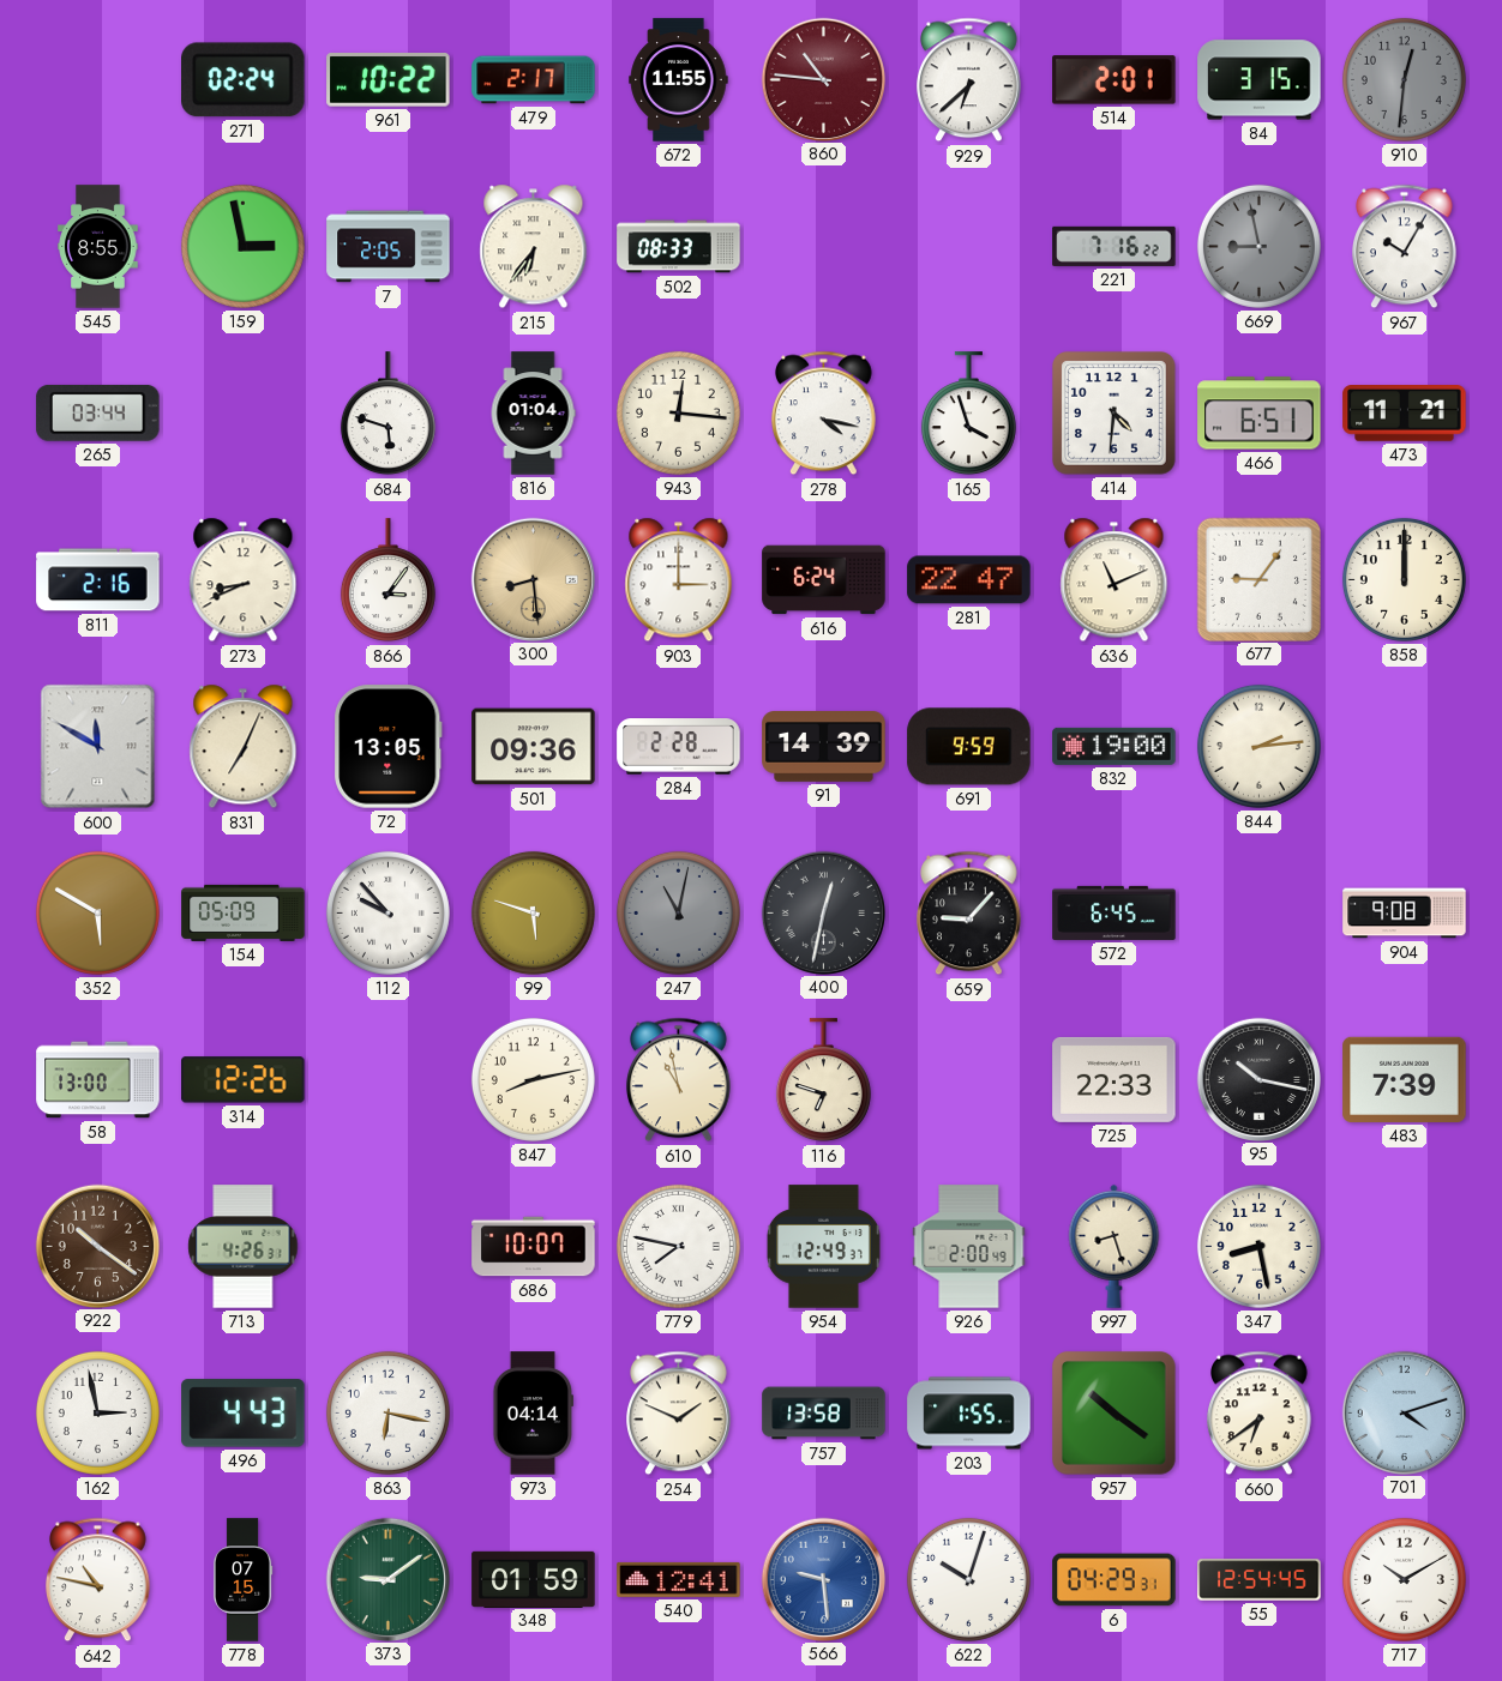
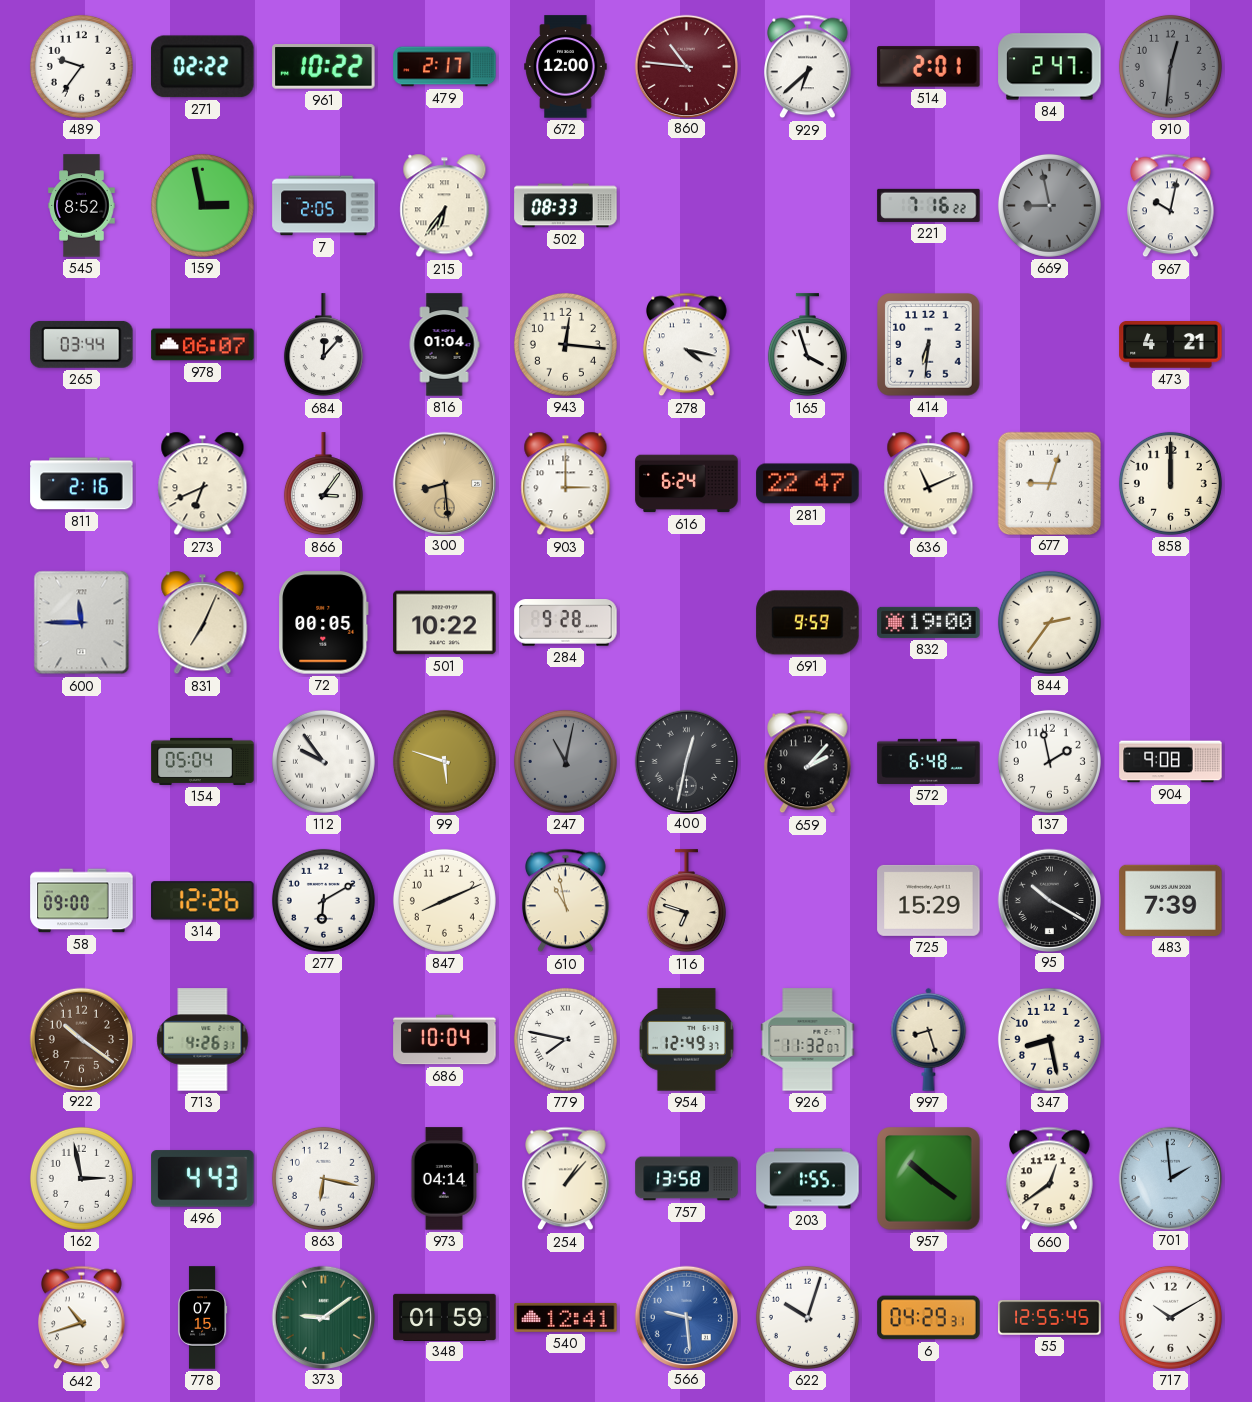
489: none -> 9:36
271: 02:24 -> 02:22
672: 11:55 -> 12:00
84: 3:15 -> 2:47
545: 8:55 -> 8:52
967: 10:05 -> 10:02
978: none -> 06:07
684: 5:48 -> 12:07
414: 4:31 -> 6:31
466: 6:51 -> none
473: 11:21 -> 4:21
273: 8:41 -> 6:41
677: 9:06 -> 9:03
600: 11:50 -> 11:45
72: 13:05 -> 00:05
501: 09:36 -> 10:22
284: 2:28 -> 9:28
91: 14:39 -> none
844: 2:14 -> 2:36
352: 5:50 -> none
154: 05:09 -> 05:04
112: 9:53 -> 9:54
659: 9:07 -> 2:07
572: 6:45 -> 6:48
137: none -> 1:58
58: 13:00 -> 09:00
277: none -> 6:10
847: 8:13 -> 8:11
725: 22:33 -> 15:29
95: 10:17 -> 10:20
686: 10:07 -> 10:04
926: 2:00 -> 11:32
254: 1:49 -> 1:07
660: 6:39 -> 12:39
701: 4:12 -> 1:59
642: 10:47 -> 10:42
55: 12:54 -> 12:55
